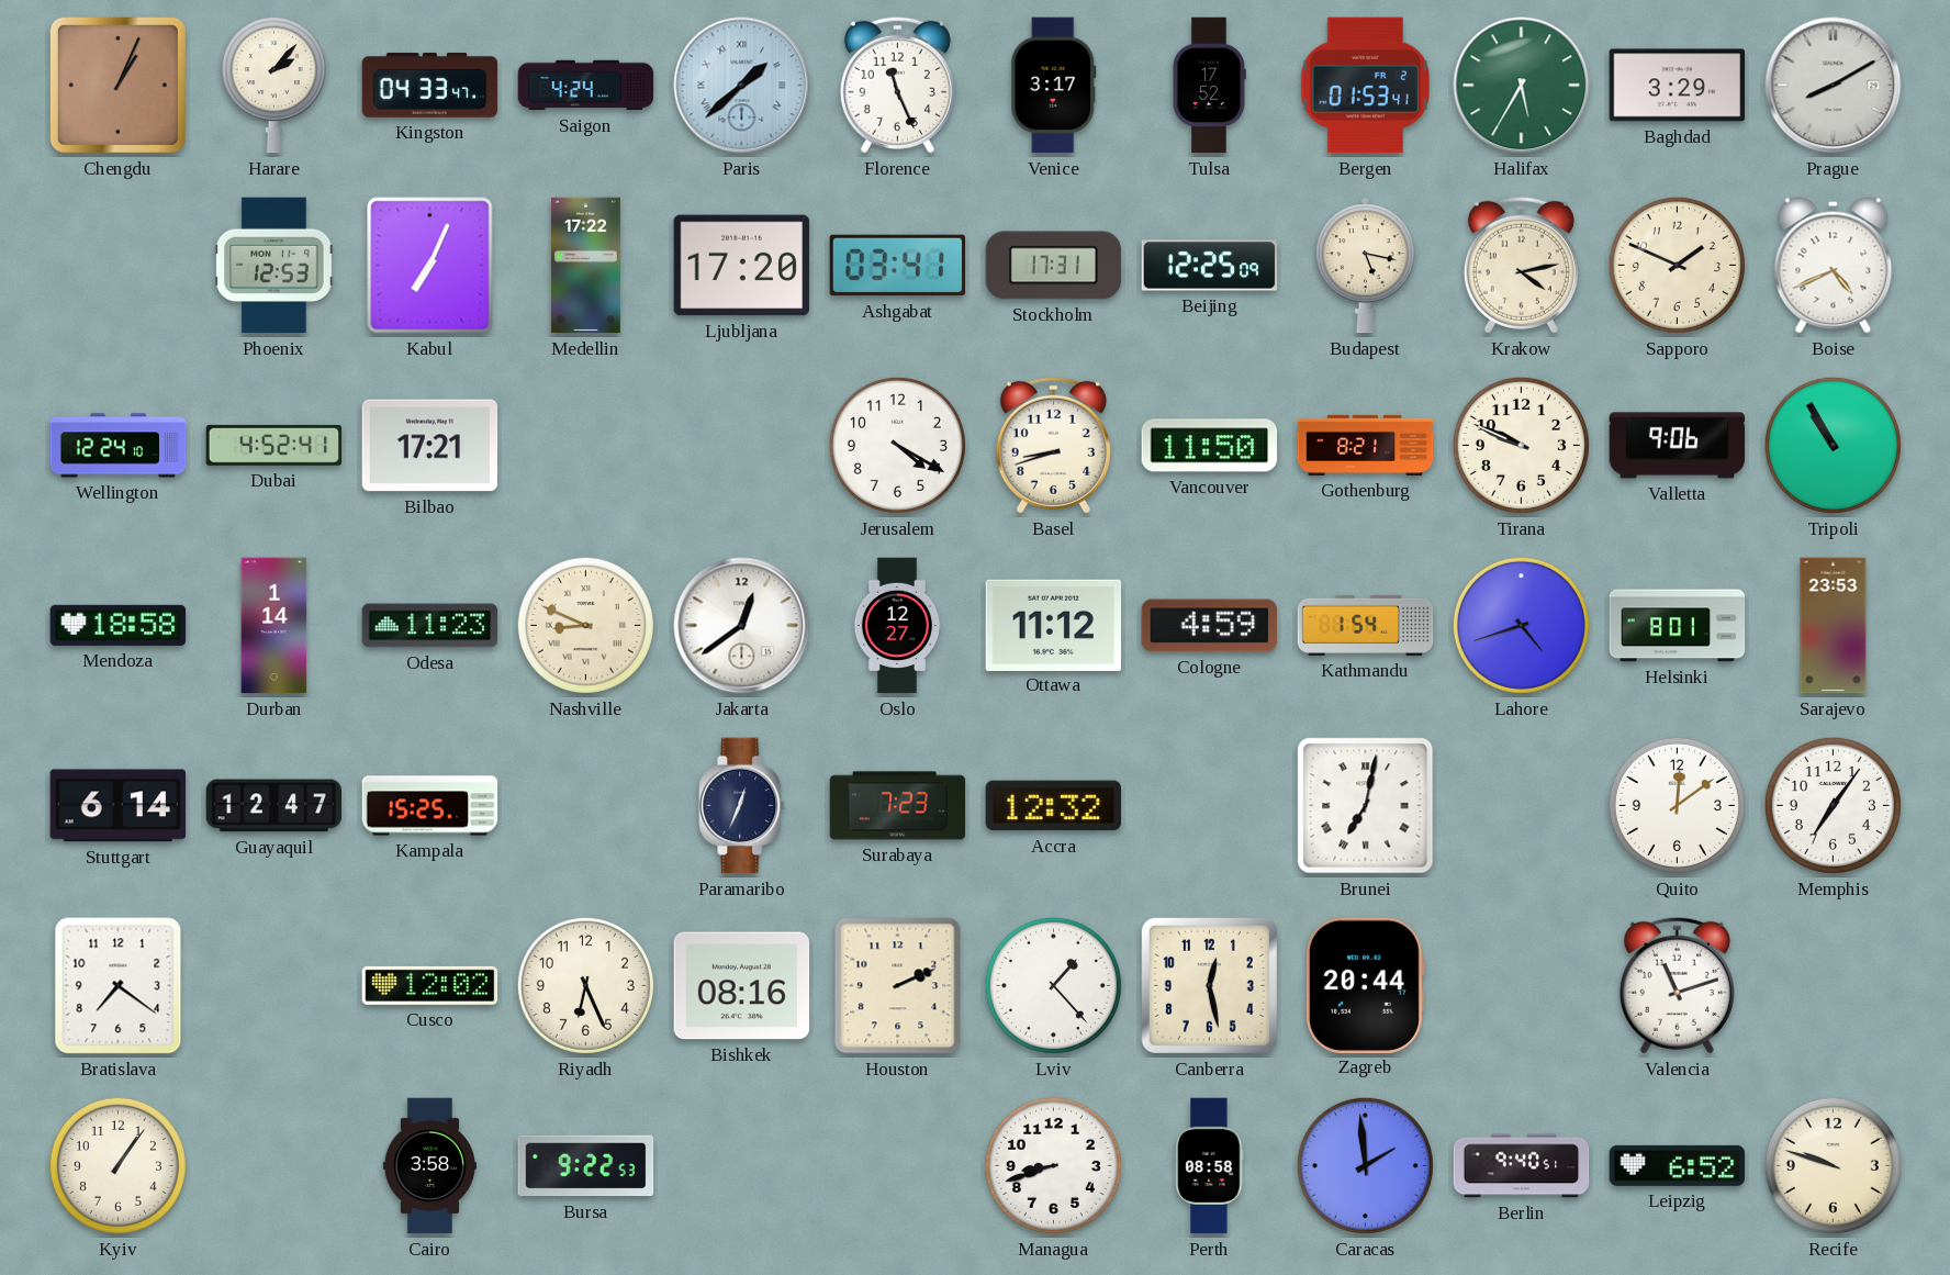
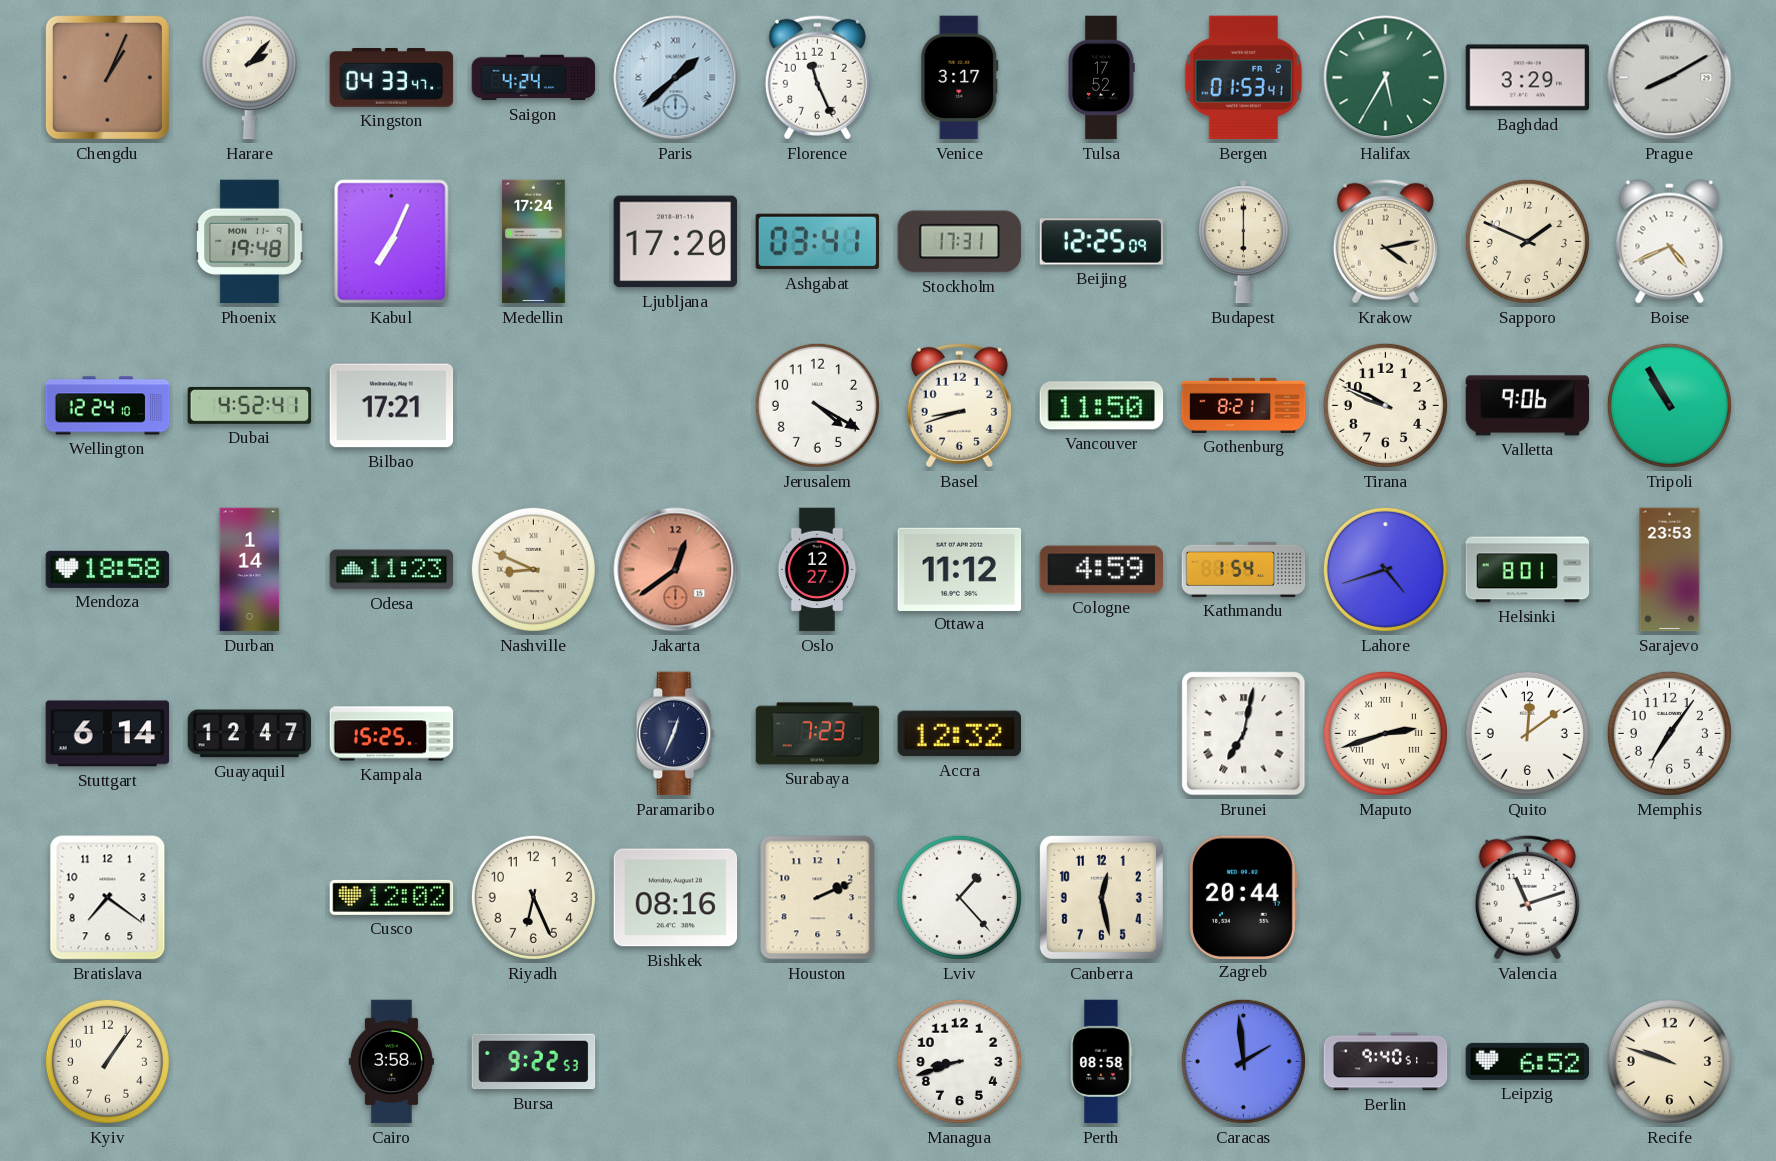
Phoenix: 12:53 -> 19:48
Medellin: 17:22 -> 17:24
Budapest: 5:17 -> 6:00
Jakarta dial: white -> salmon
Maputo: none -> 2:42
